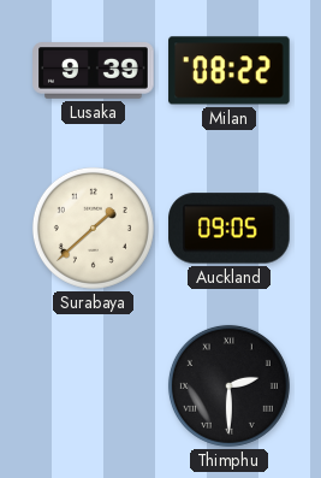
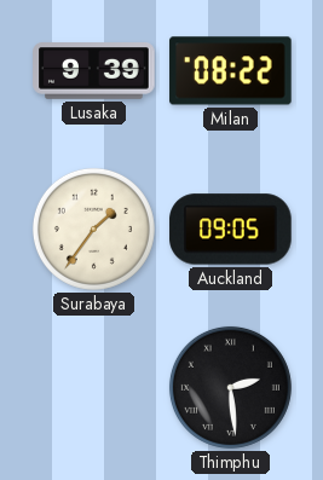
Surabaya: 1:38 -> 1:36
Thimphu: 2:30 -> 2:29
